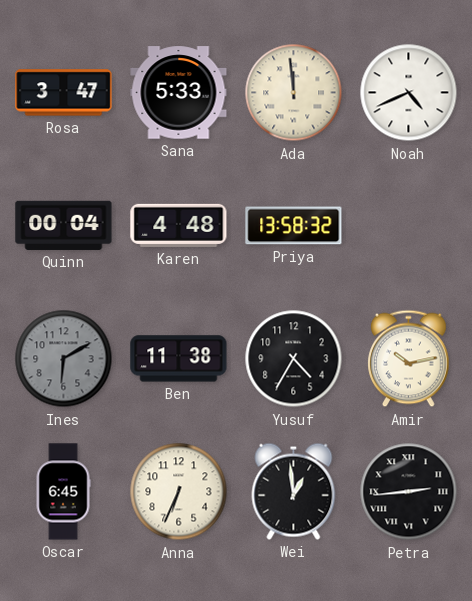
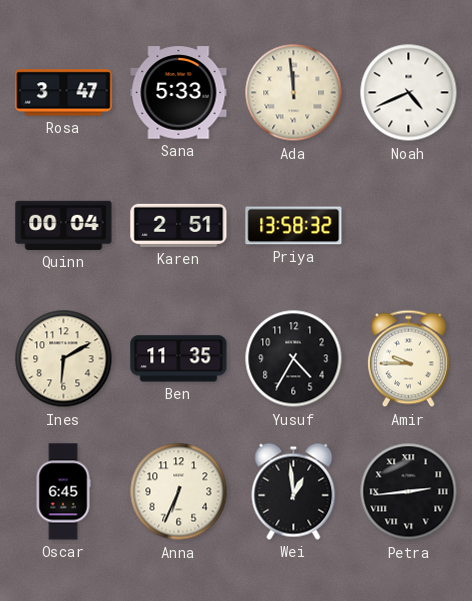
Karen: 4:48 -> 2:51
Ines dial: grey -> cream
Ben: 11:38 -> 11:35
Amir: 10:13 -> 9:45
